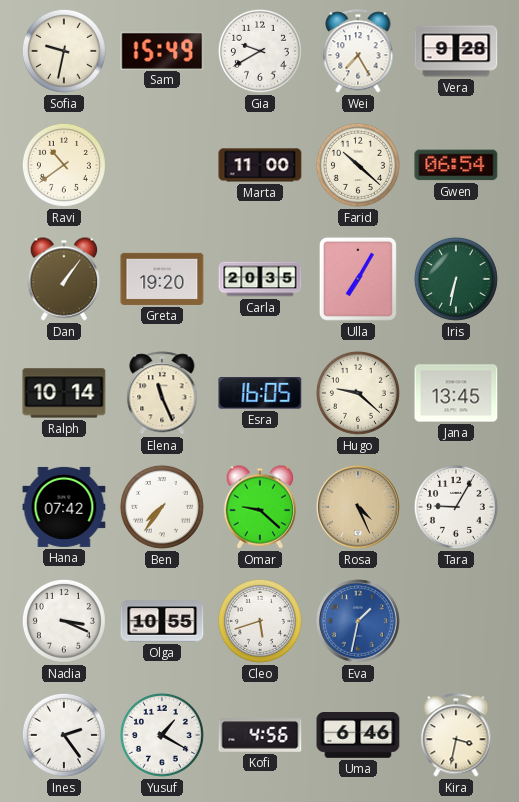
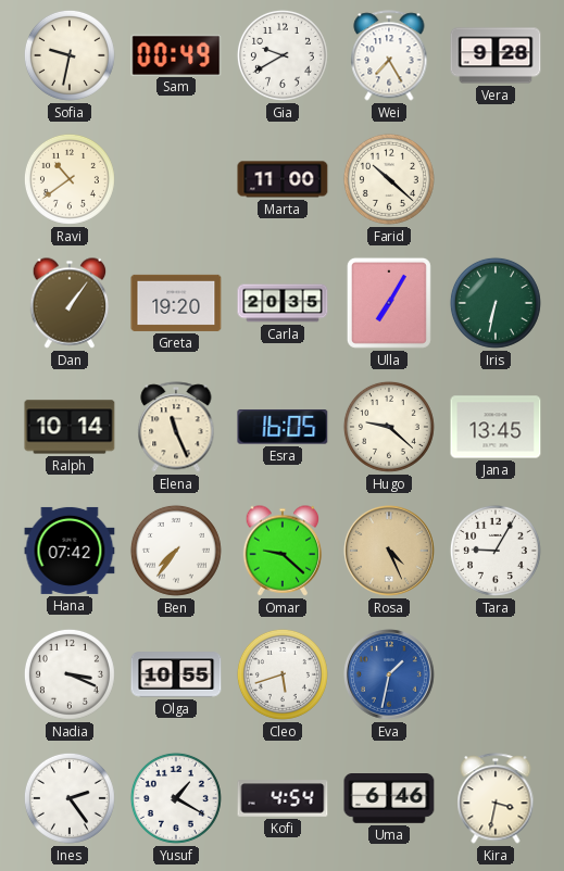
Sam: 15:49 -> 00:49
Gwen: 06:54 -> none
Kofi: 4:56 -> 4:54
